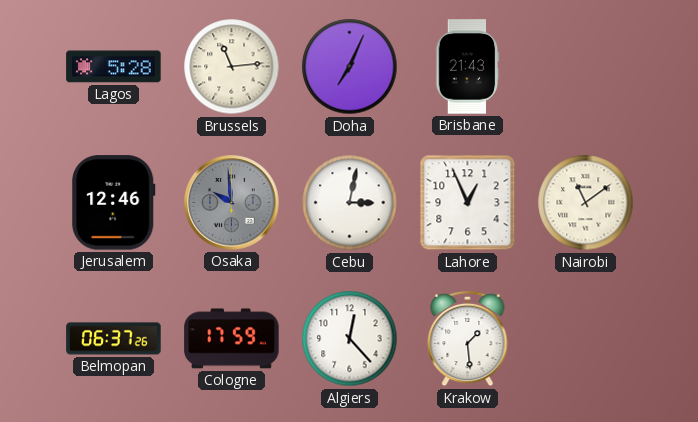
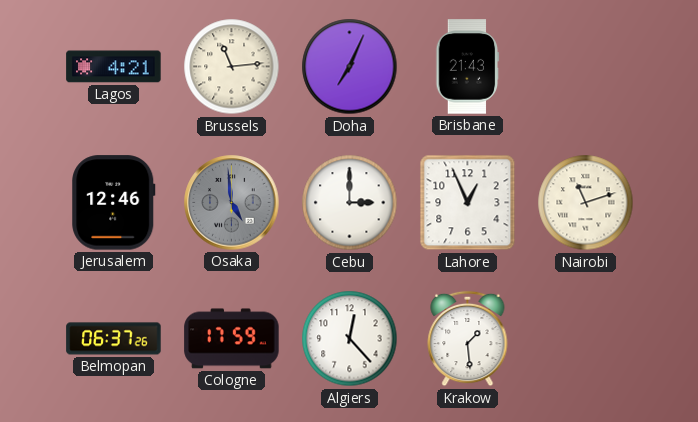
Lagos: 5:28 -> 4:21
Osaka: 9:59 -> 4:59
Cebu: 3:02 -> 3:00
Nairobi: 11:09 -> 11:12
